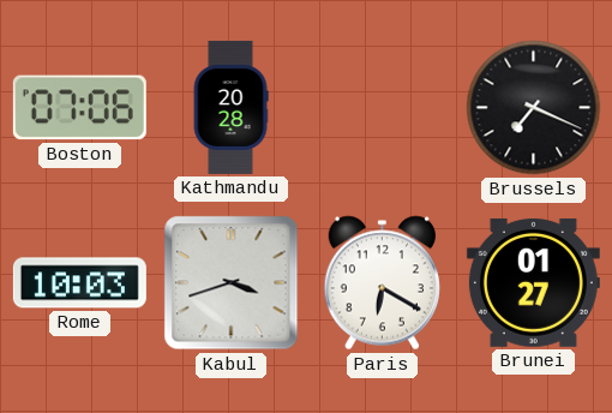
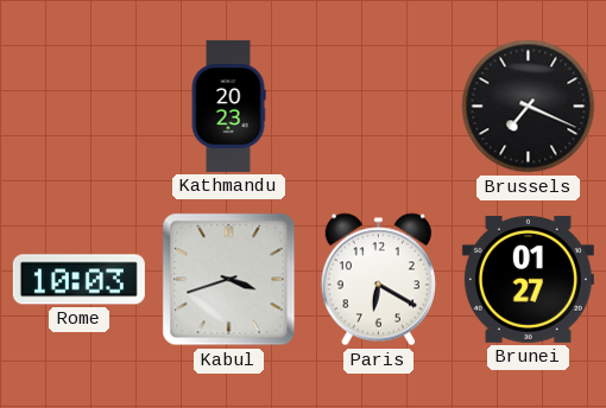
Boston: 07:06 -> none
Kathmandu: 20:28 -> 20:23
